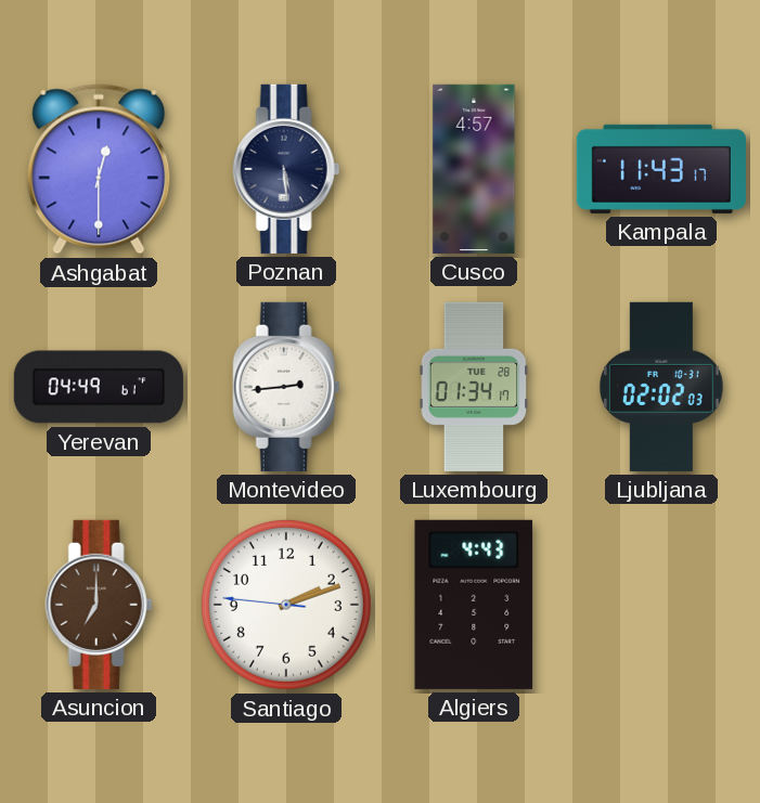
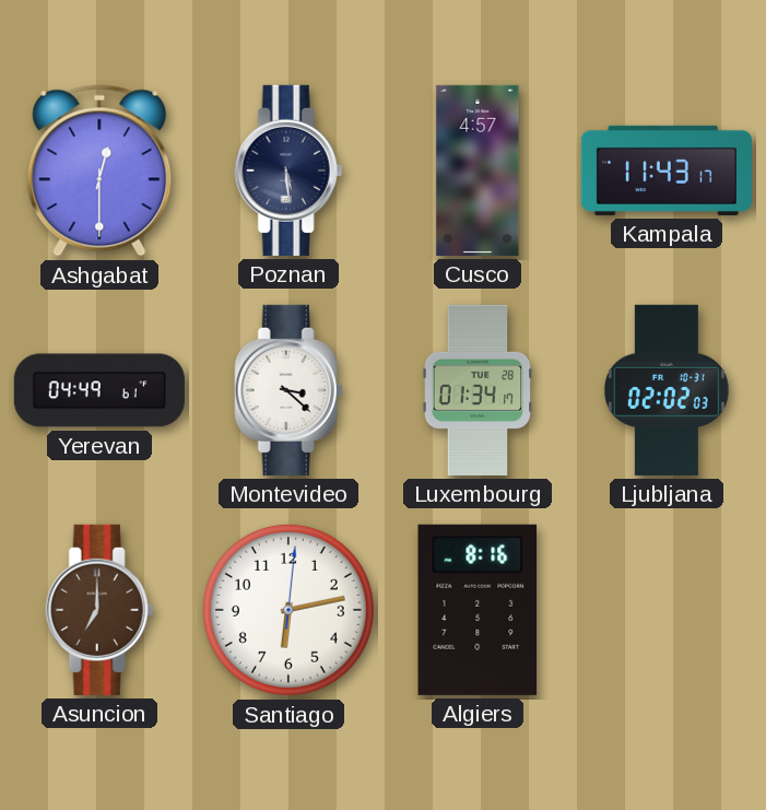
Montevideo: 2:44 -> 3:22
Santiago: 2:11 -> 6:13
Algiers: 4:43 -> 8:16
